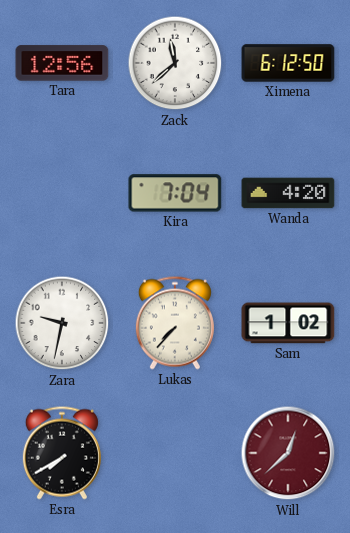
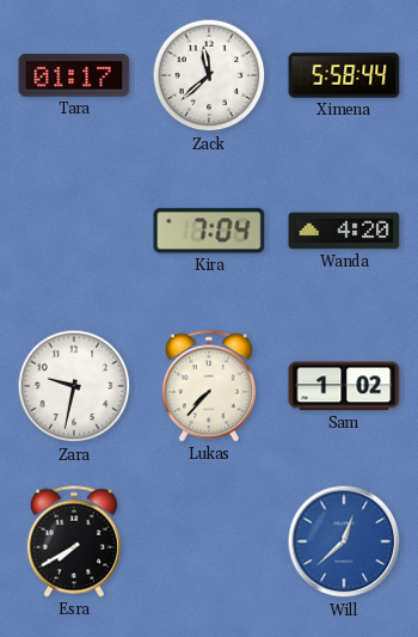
Tara: 12:56 -> 01:17
Ximena: 6:12 -> 5:58
Will dial: burgundy -> blue
